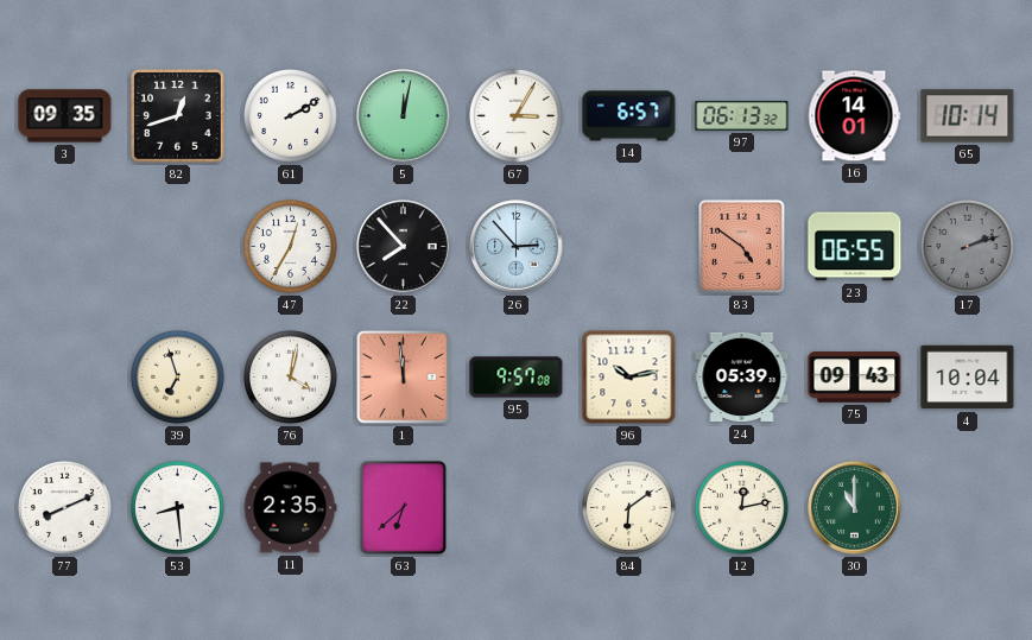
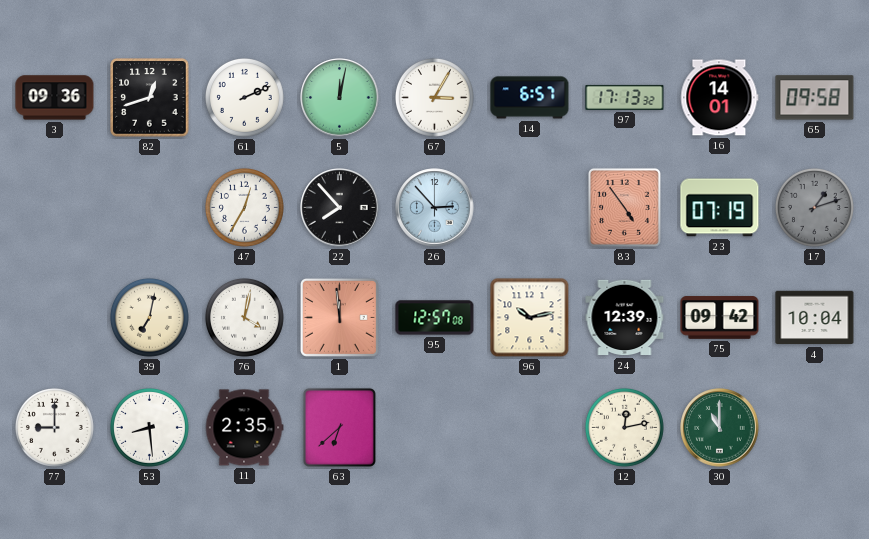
3: 09:35 -> 09:36
61: 2:10 -> 2:11
97: 06:13 -> 17:13
65: 10:14 -> 09:58
83: 4:51 -> 4:54
23: 06:55 -> 07:19
17: 2:12 -> 1:12
39: 6:57 -> 7:02
95: 9:57 -> 12:57
24: 05:39 -> 12:39
75: 09:43 -> 09:42
77: 8:11 -> 9:00
84: 6:09 -> none
